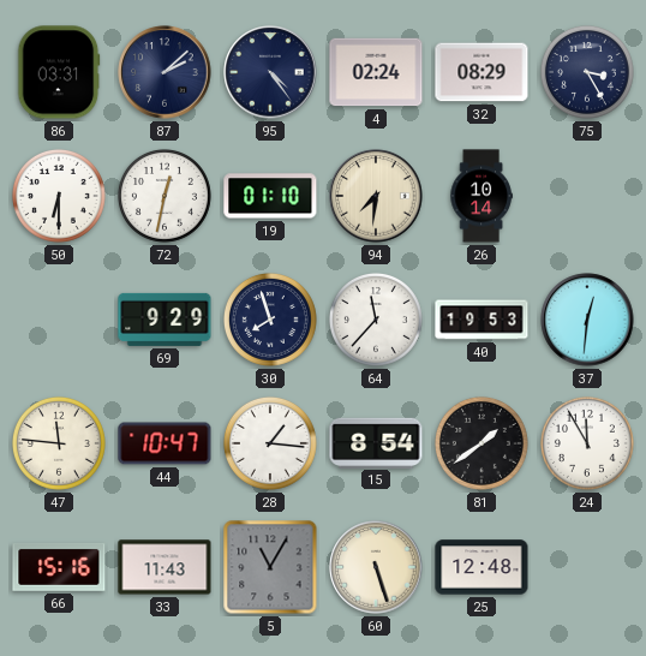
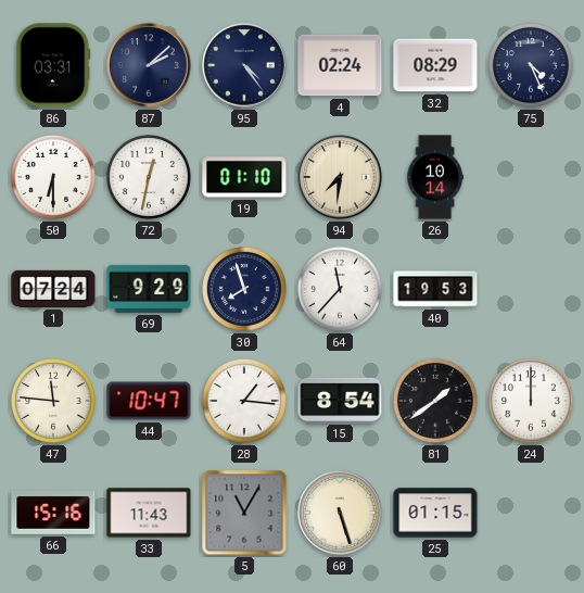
75: 3:25 -> 4:26
1: none -> 07:24
37: 12:31 -> none
24: 11:55 -> 12:00
25: 12:48 -> 01:15
